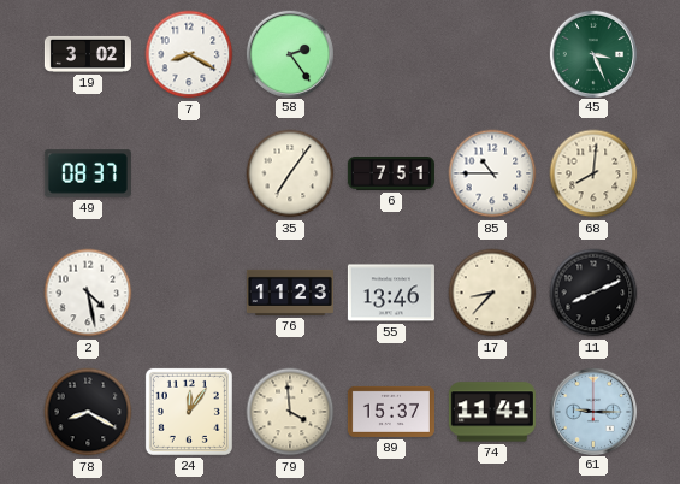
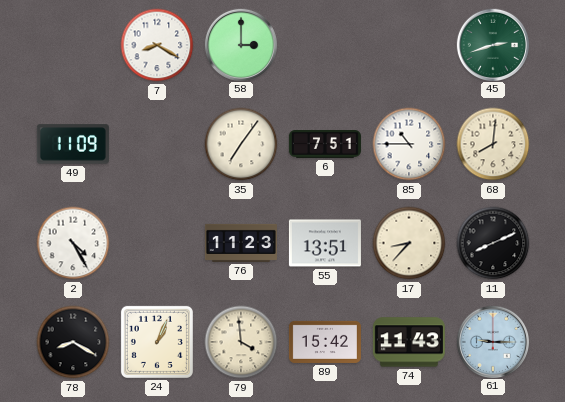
19: 3:02 -> none
58: 2:24 -> 3:00
45: 3:26 -> 2:42
49: 08:37 -> 11:09
2: 4:28 -> 4:25
55: 13:46 -> 13:51
24: 12:06 -> 1:04
89: 15:37 -> 15:42
74: 11:41 -> 11:43
